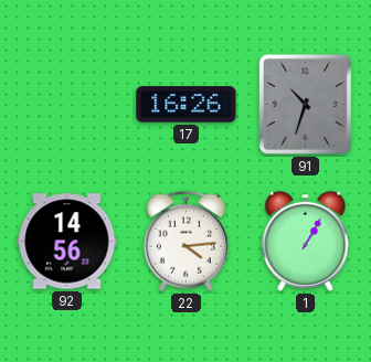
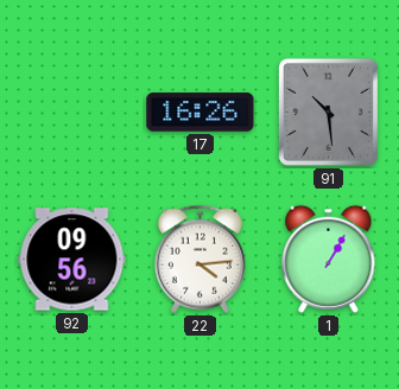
91: 10:33 -> 10:29
92: 14:56 -> 09:56
